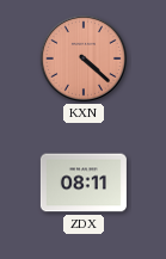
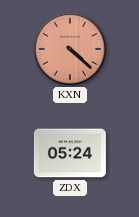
ZDX: 08:11 -> 05:24
